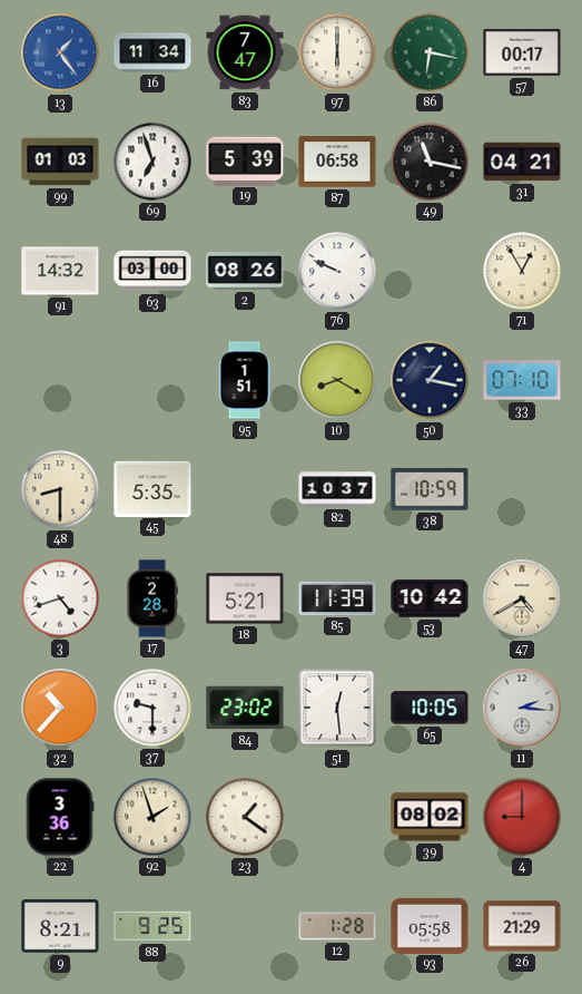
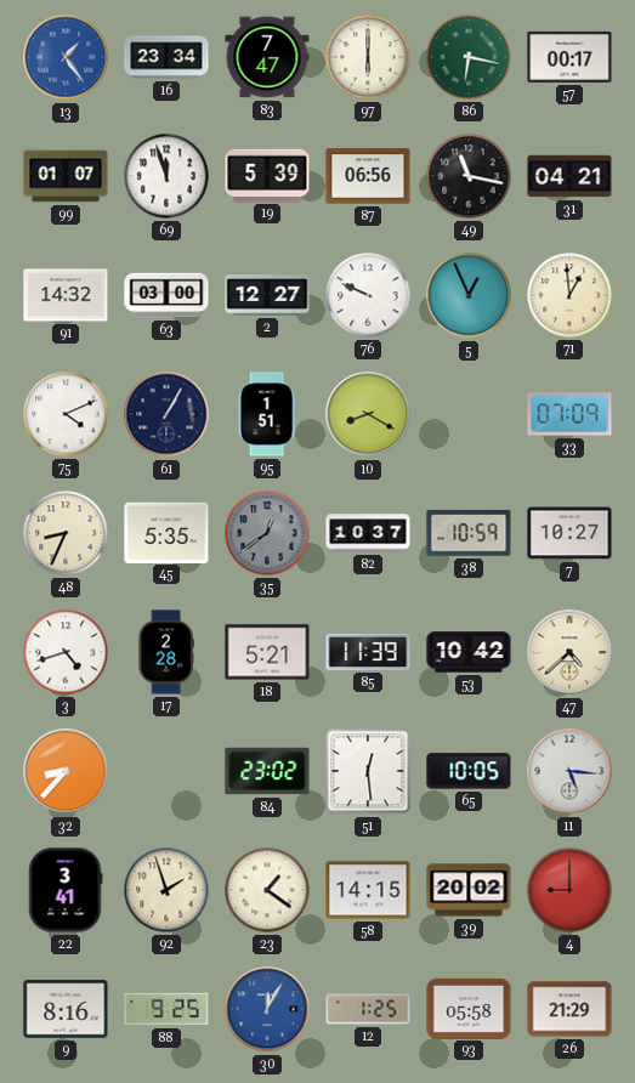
16: 11:34 -> 23:34
99: 01:03 -> 01:07
69: 6:57 -> 11:57
87: 06:58 -> 06:56
2: 08:26 -> 12:27
5: none -> 12:56
71: 12:55 -> 12:59
75: none -> 4:11
61: none -> 1:05
50: 1:17 -> none
33: 07:10 -> 07:09
48: 8:30 -> 8:34
35: none -> 12:39
7: none -> 10:27
47: 4:40 -> 4:38
32: 10:37 -> 8:37
37: 9:30 -> none
11: 2:16 -> 5:16
22: 3:36 -> 3:41
58: none -> 14:15
39: 08:02 -> 20:02
9: 8:21 -> 8:16
30: none -> 12:05
12: 1:28 -> 1:25
